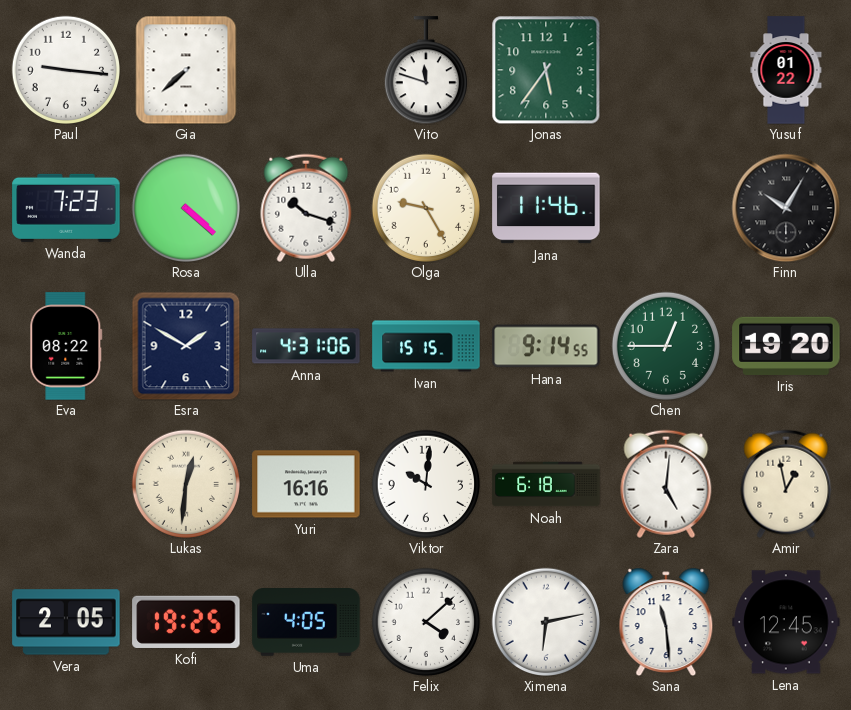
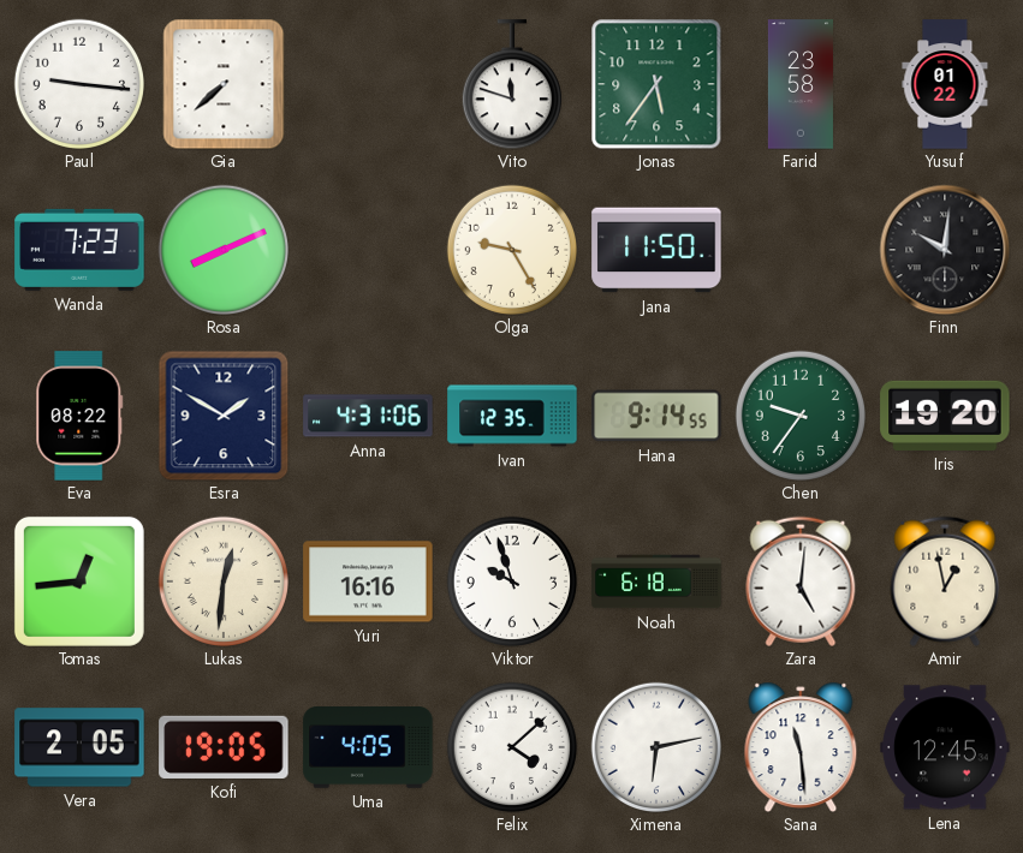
Farid: none -> 23:58
Rosa: 4:22 -> 8:11
Ulla: 10:18 -> none
Jana: 11:46 -> 11:50
Finn: 10:05 -> 10:01
Ivan: 15:15 -> 12:35
Chen: 12:45 -> 9:36
Tomas: none -> 12:44
Viktor: 10:01 -> 9:57
Kofi: 19:25 -> 19:05
